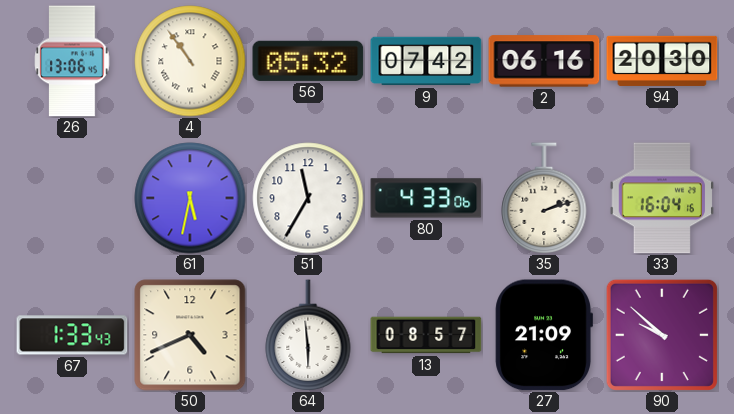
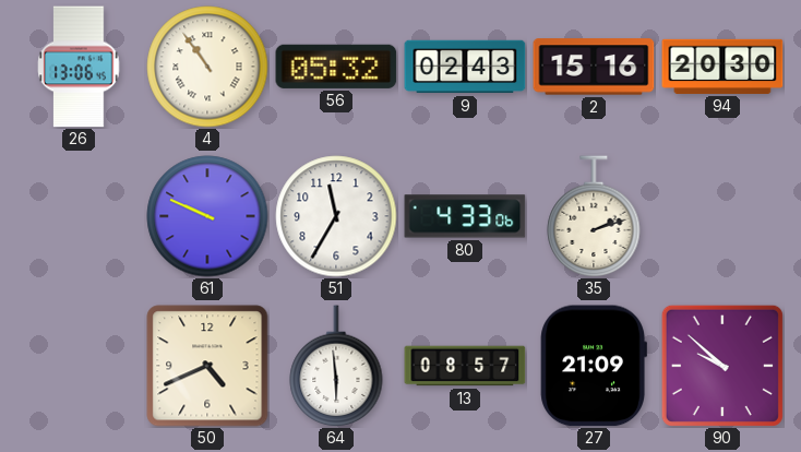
9: 07:42 -> 02:43
2: 06:16 -> 15:16
61: 5:32 -> 9:49
33: 16:04 -> none
67: 1:33 -> none
